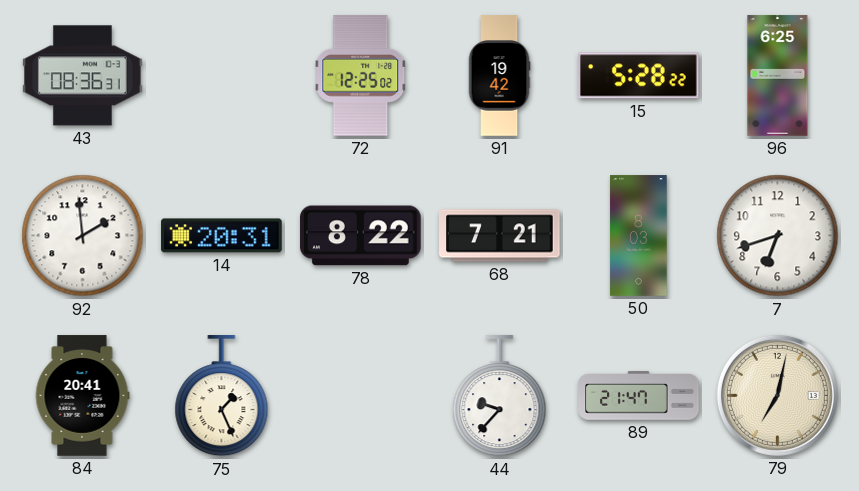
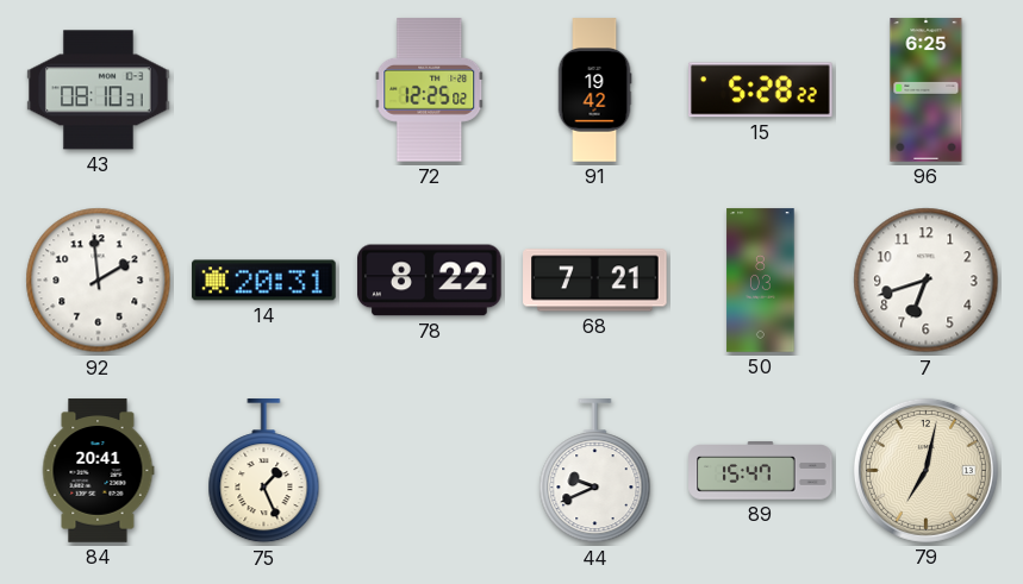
43: 08:36 -> 08:10
44: 9:37 -> 9:41
89: 21:47 -> 15:47
